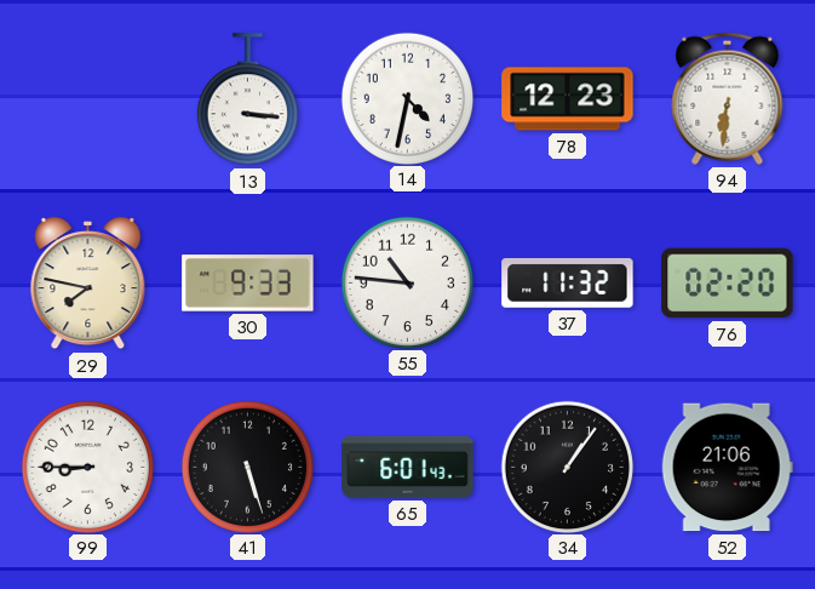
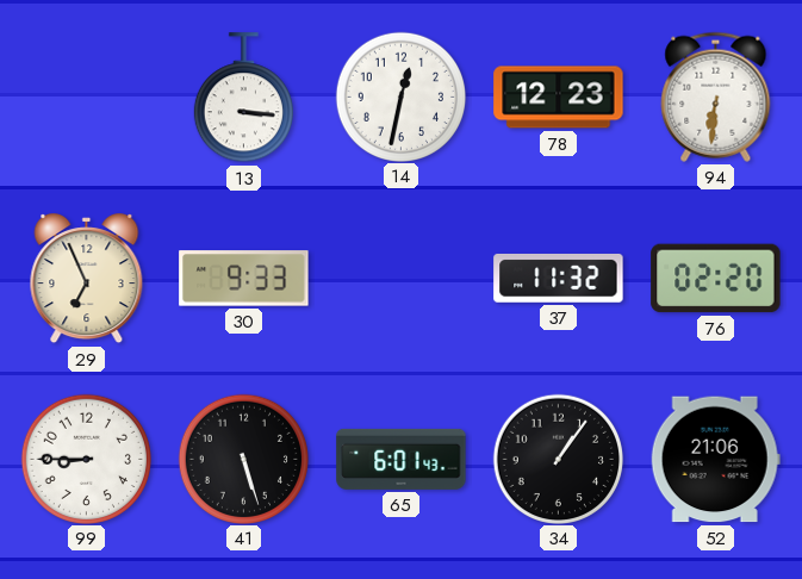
14: 4:32 -> 12:32
29: 7:47 -> 6:56
55: 10:46 -> none
